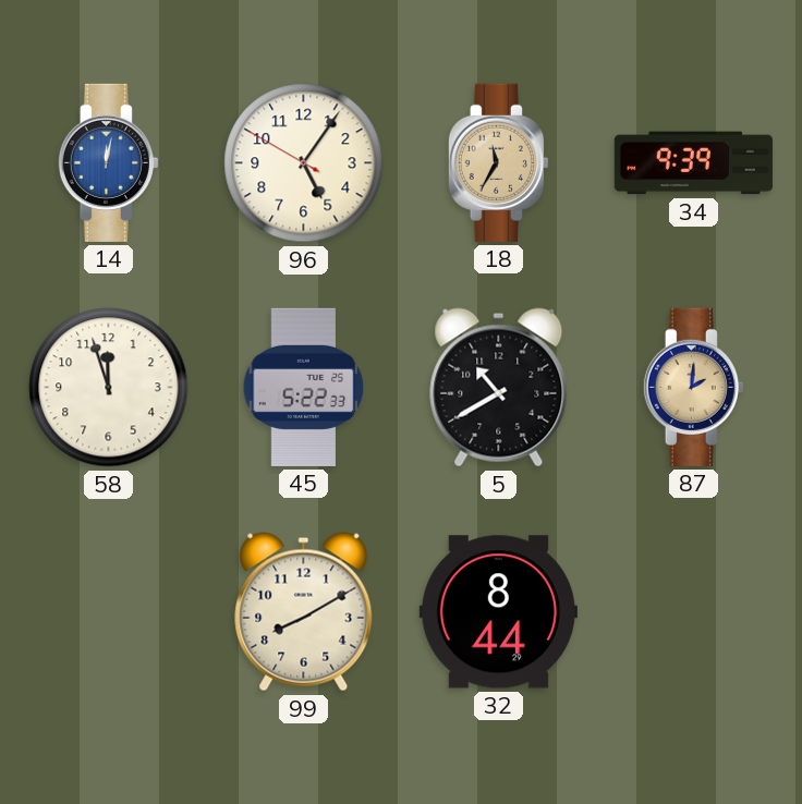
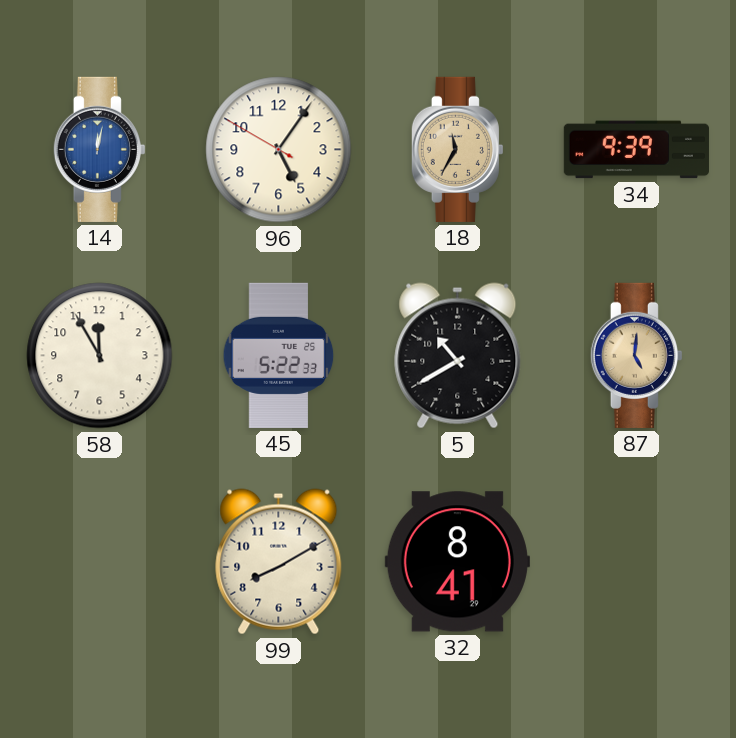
58: 11:57 -> 11:55
87: 2:01 -> 5:01
32: 8:44 -> 8:41
